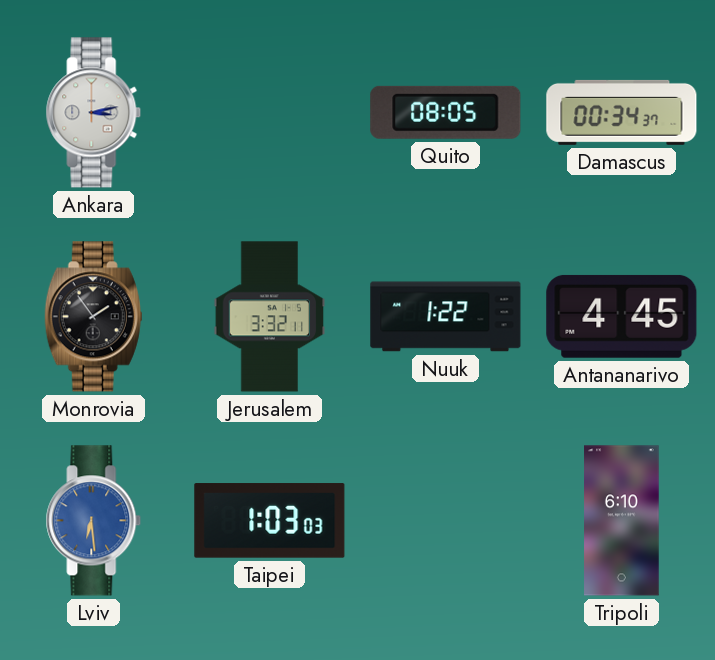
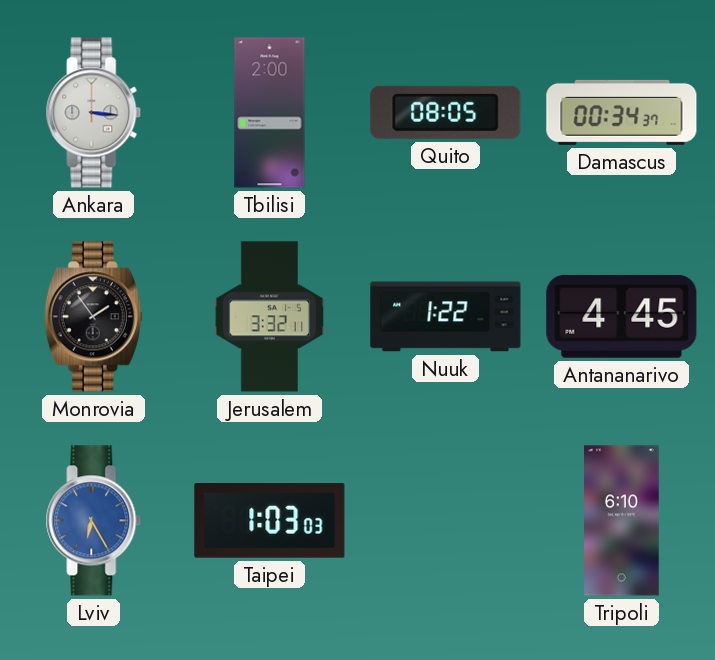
Ankara: 3:13 -> 3:16
Tbilisi: none -> 2:00
Lviv: 6:29 -> 6:25
